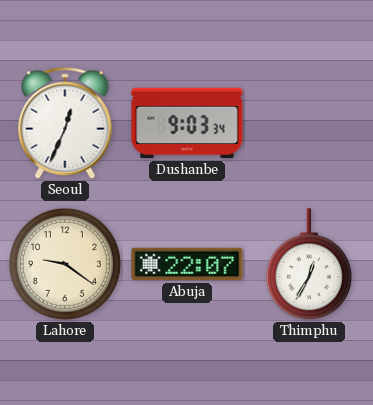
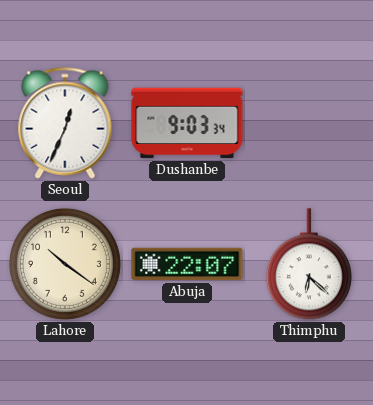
Lahore: 9:21 -> 10:21
Thimphu: 12:35 -> 6:22
